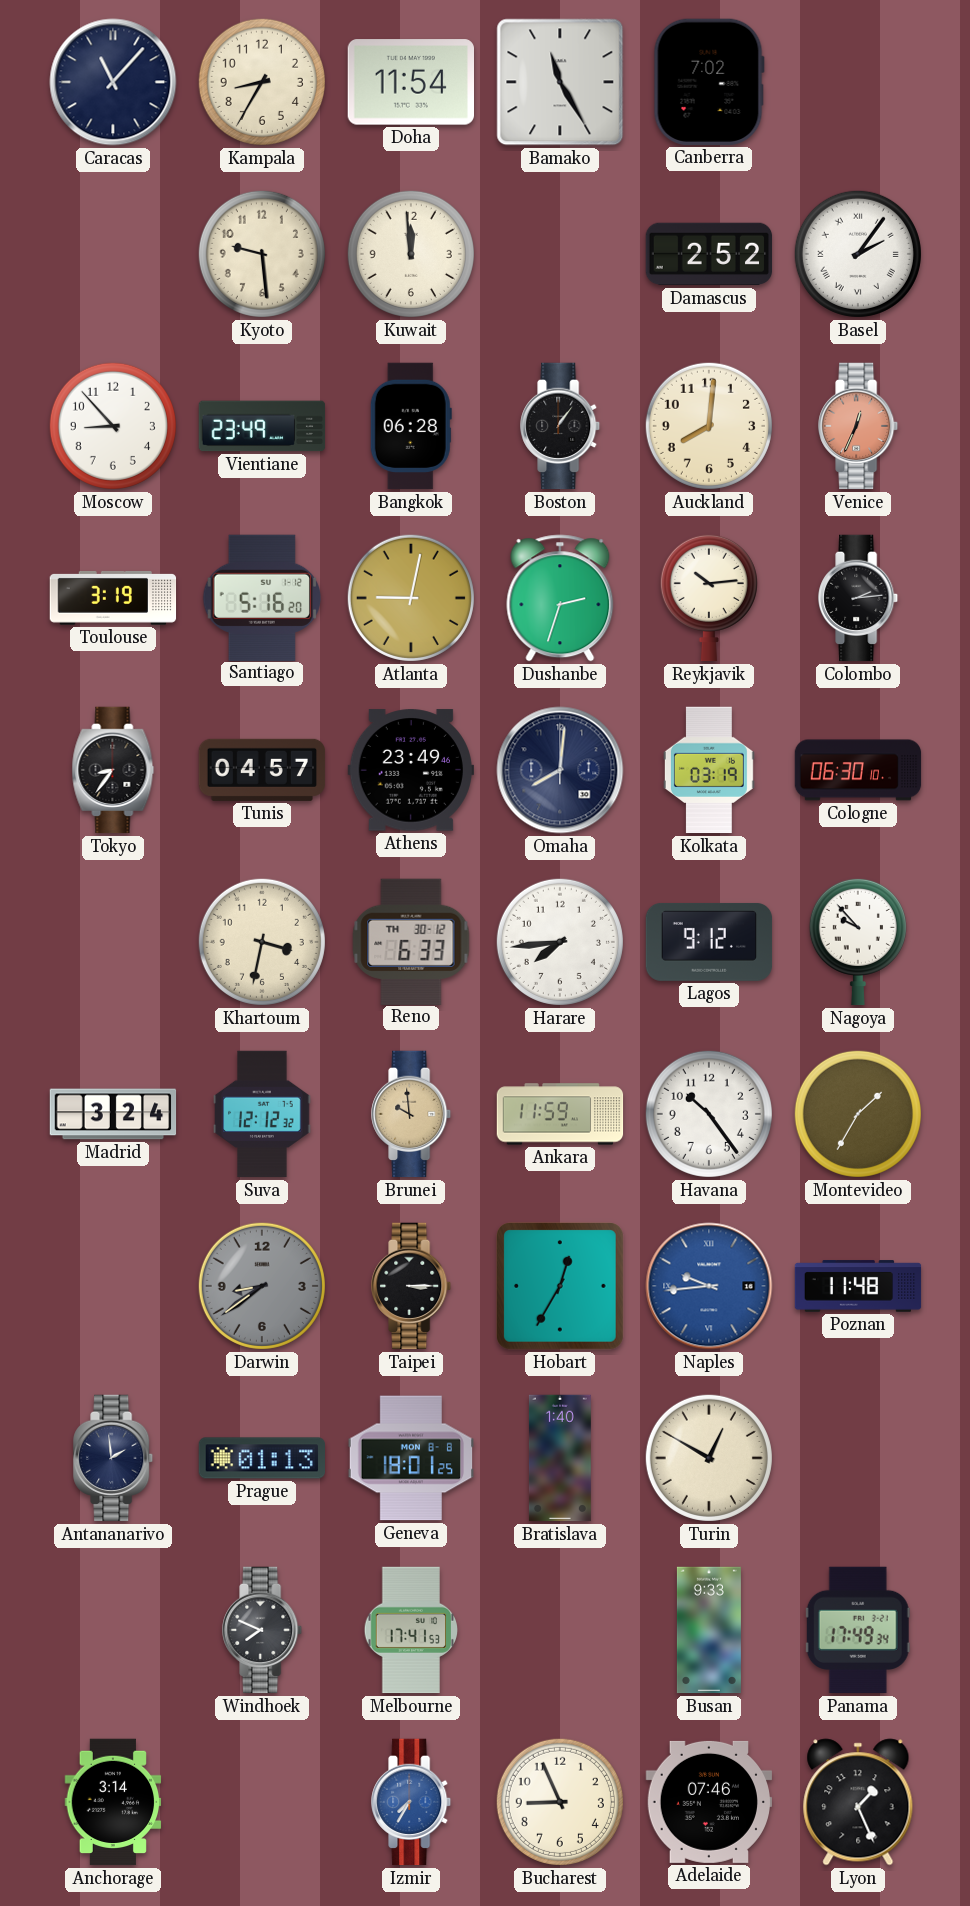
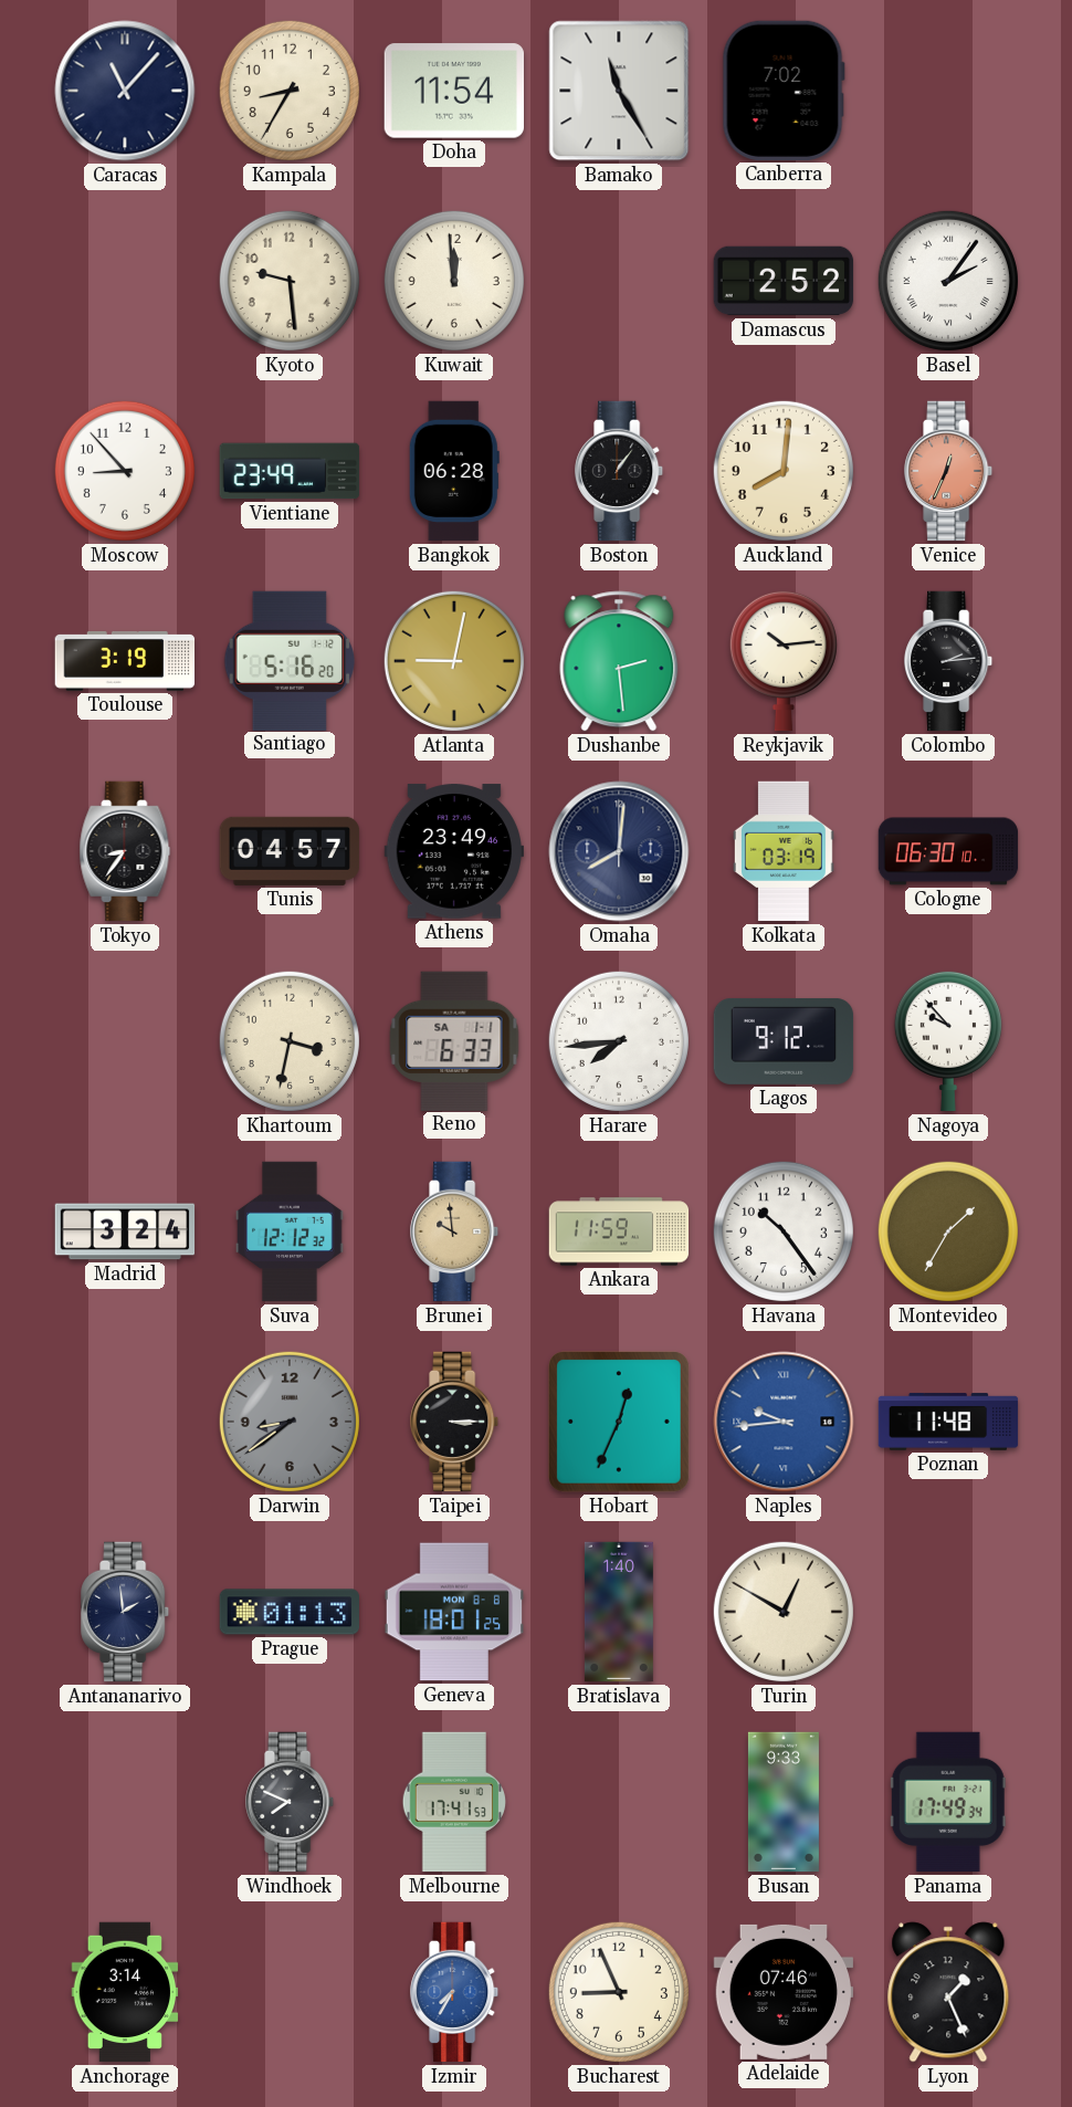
Dushanbe: 2:33 -> 2:29
Reno date: TH 30-12 -> SA 1-1
Hobart: 12:35 -> 12:34
